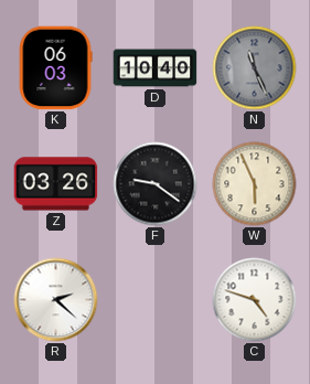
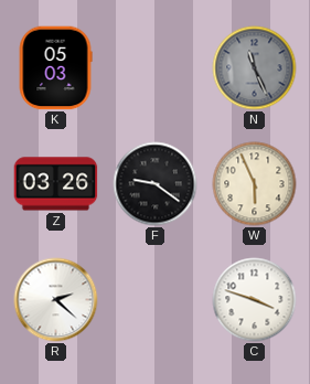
K: 06:03 -> 05:03
D: 10:40 -> none
C: 4:48 -> 3:48
